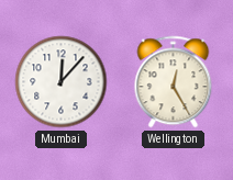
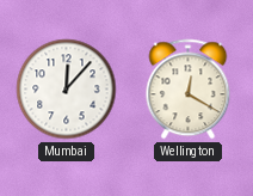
Wellington: 12:25 -> 12:20
